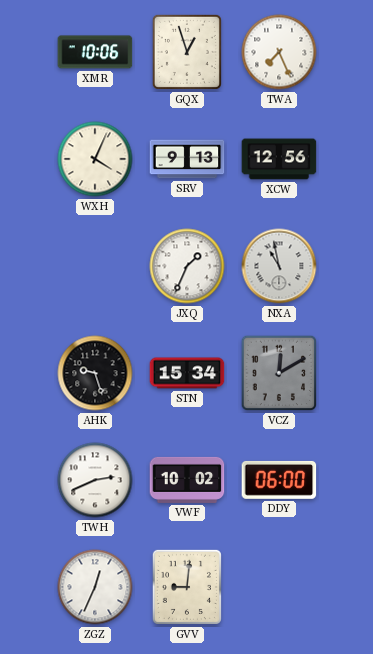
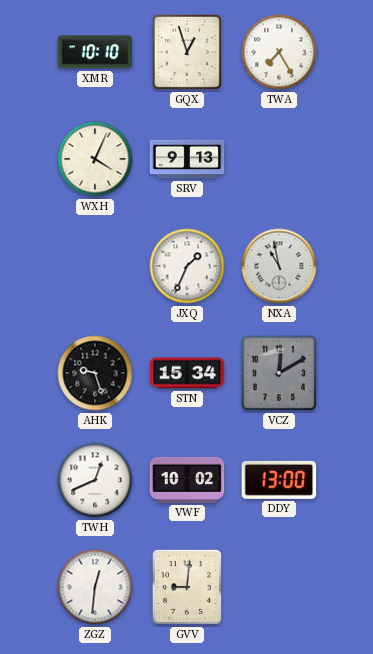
XMR: 10:06 -> 10:10
TWA: 7:26 -> 7:25
XCW: 12:56 -> none
TWH: 2:41 -> 12:41
DDY: 06:00 -> 13:00
ZGZ: 12:34 -> 12:31
